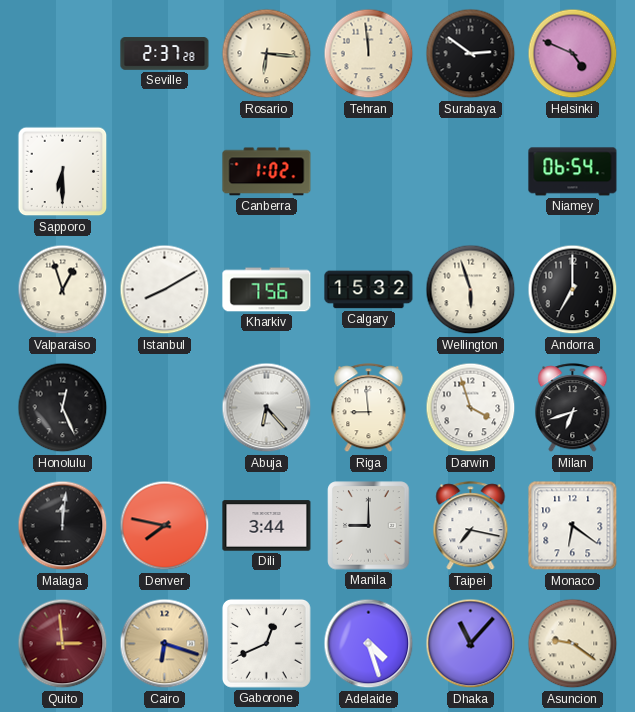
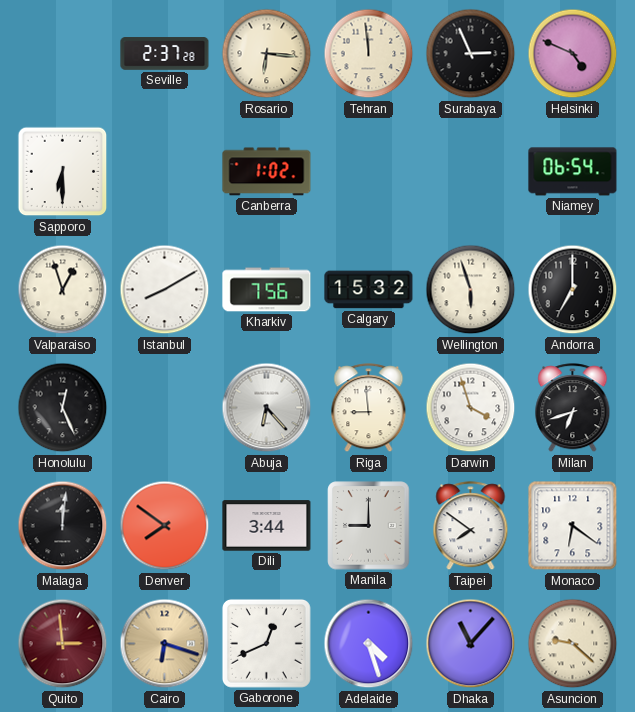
Surabaya: 2:51 -> 2:56
Denver: 7:47 -> 7:51
Taipei: 7:17 -> 7:51
Asuncion: 9:21 -> 9:22
